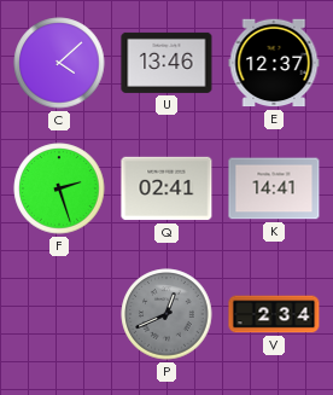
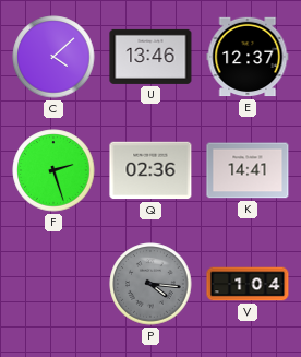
Q: 02:41 -> 02:36
P: 12:41 -> 4:16
V: 2:34 -> 1:04
